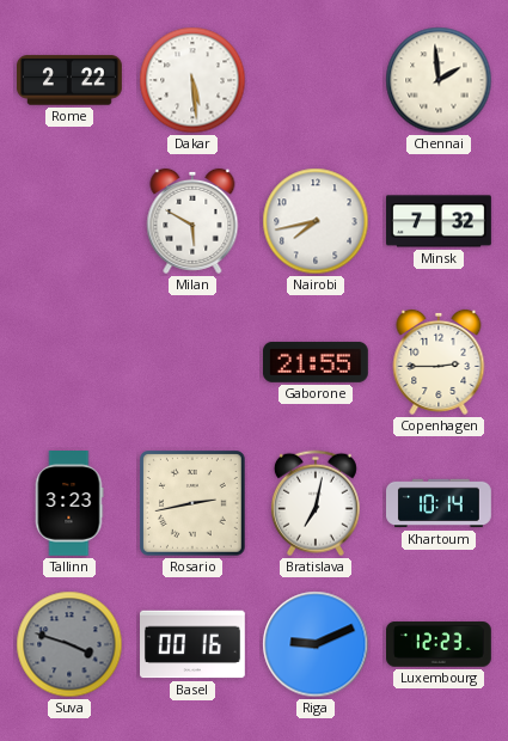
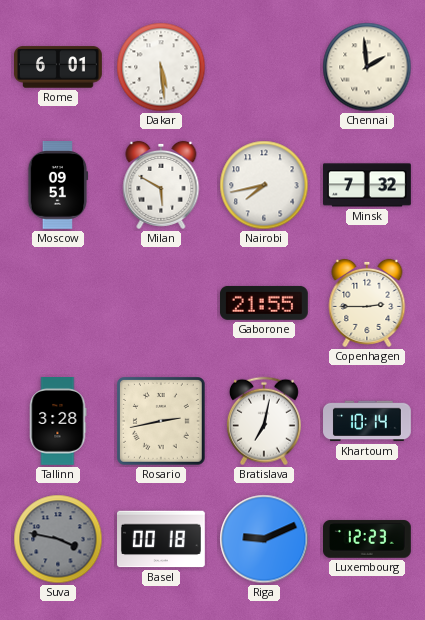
Rome: 2:22 -> 6:01
Moscow: none -> 09:51
Tallinn: 3:23 -> 3:28
Suva: 3:48 -> 3:47
Basel: 00:16 -> 00:18
